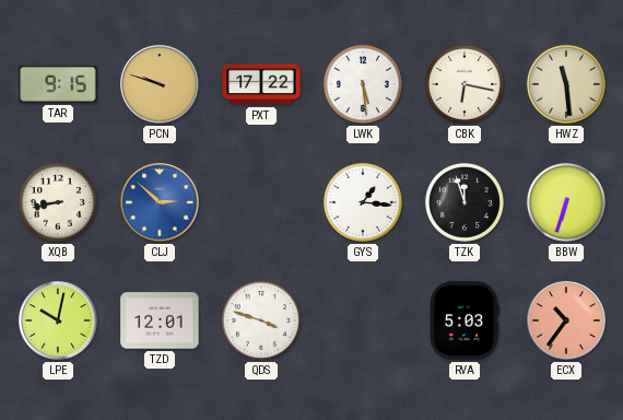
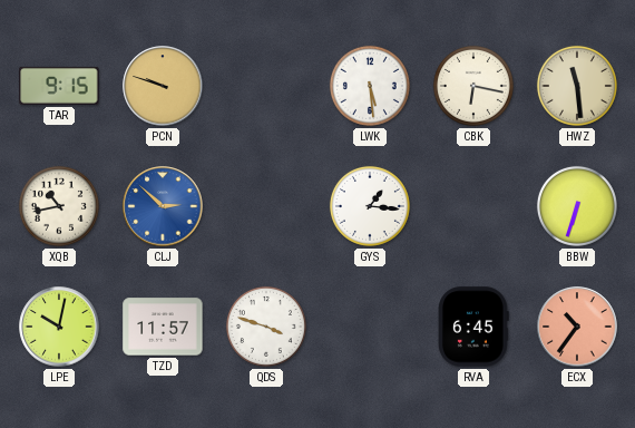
PXT: 17:22 -> none
XQB: 8:43 -> 10:43
TZK: 11:57 -> none
TZD: 12:01 -> 11:57
RVA: 5:03 -> 6:45
